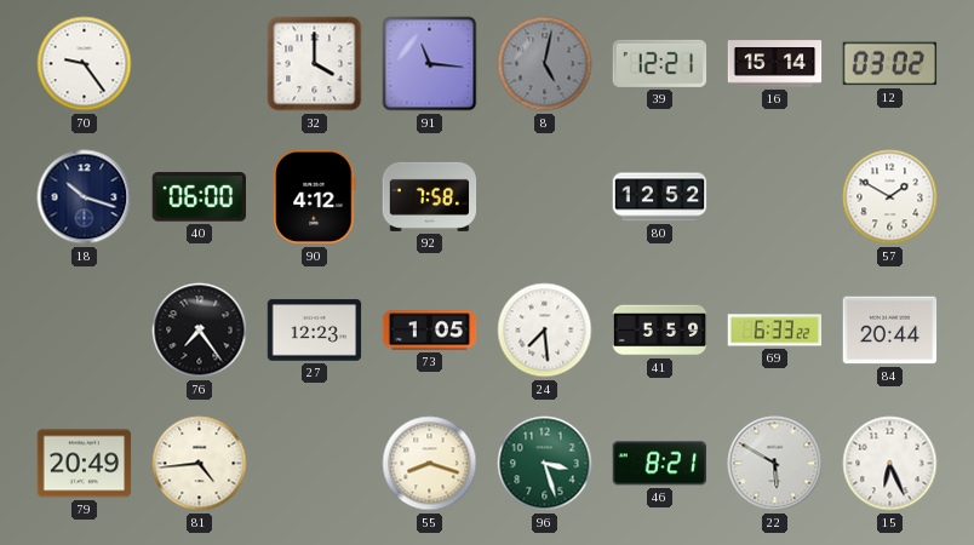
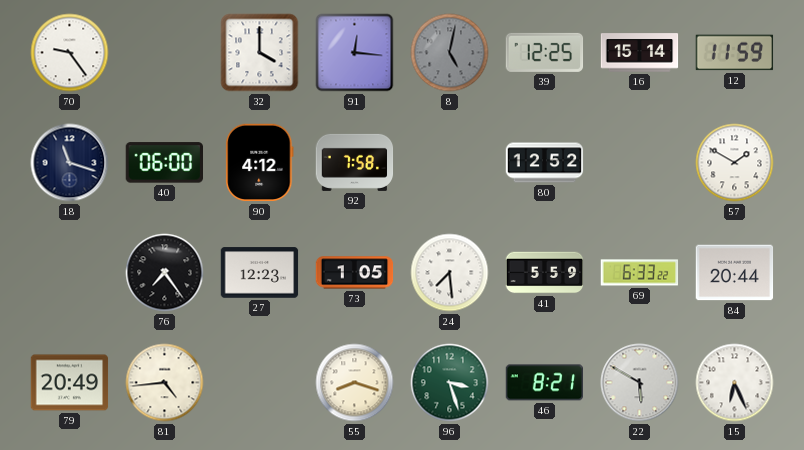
91: 11:16 -> 12:16
39: 12:21 -> 12:25
12: 03:02 -> 11:59
18: 10:18 -> 11:18
